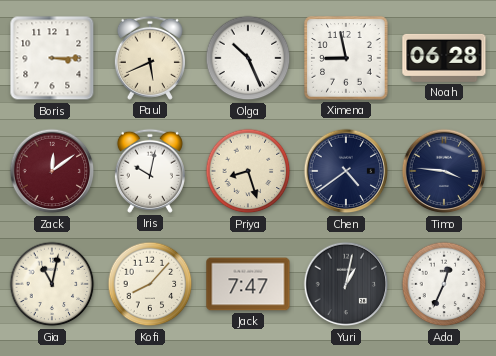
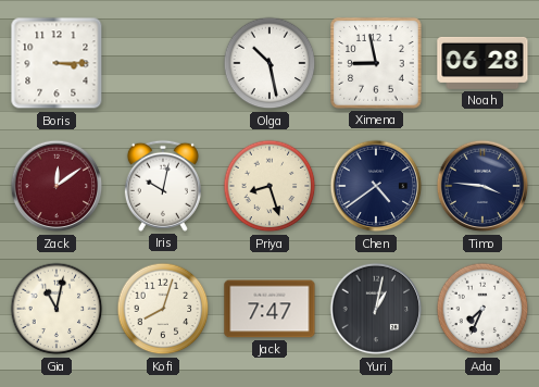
Paul: 5:41 -> none
Olga: 10:26 -> 10:28
Kofi: 8:07 -> 8:03
Ada: 12:34 -> 7:34
